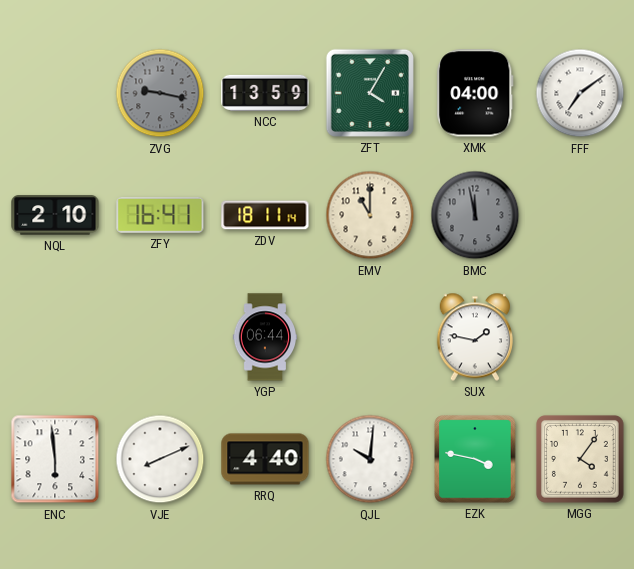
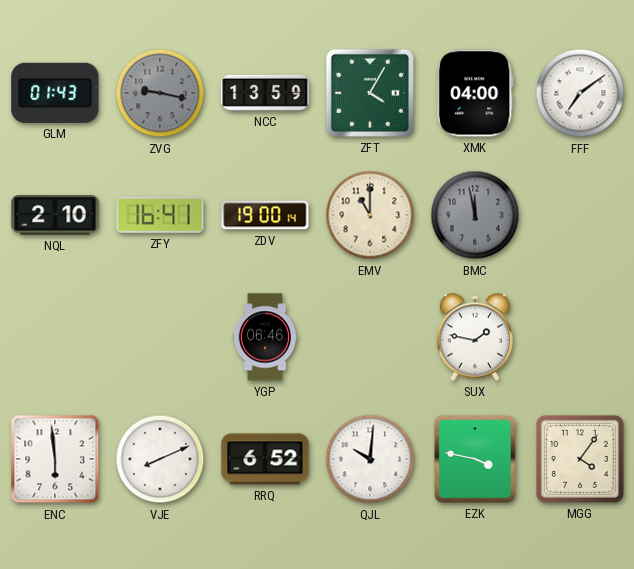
GLM: none -> 01:43
ZDV: 18:11 -> 19:00
YGP: 06:44 -> 06:46
RRQ: 4:40 -> 6:52
